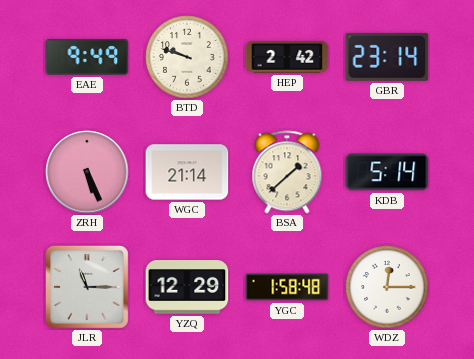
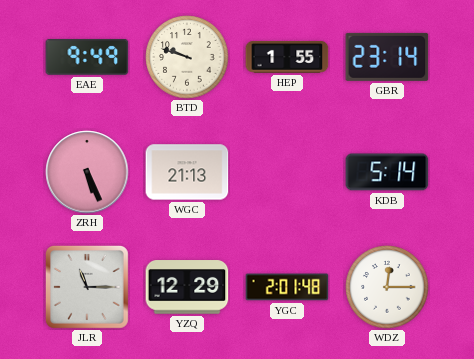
HEP: 2:42 -> 1:55
WGC: 21:14 -> 21:13
BSA: 1:38 -> none
YGC: 1:58 -> 2:01
